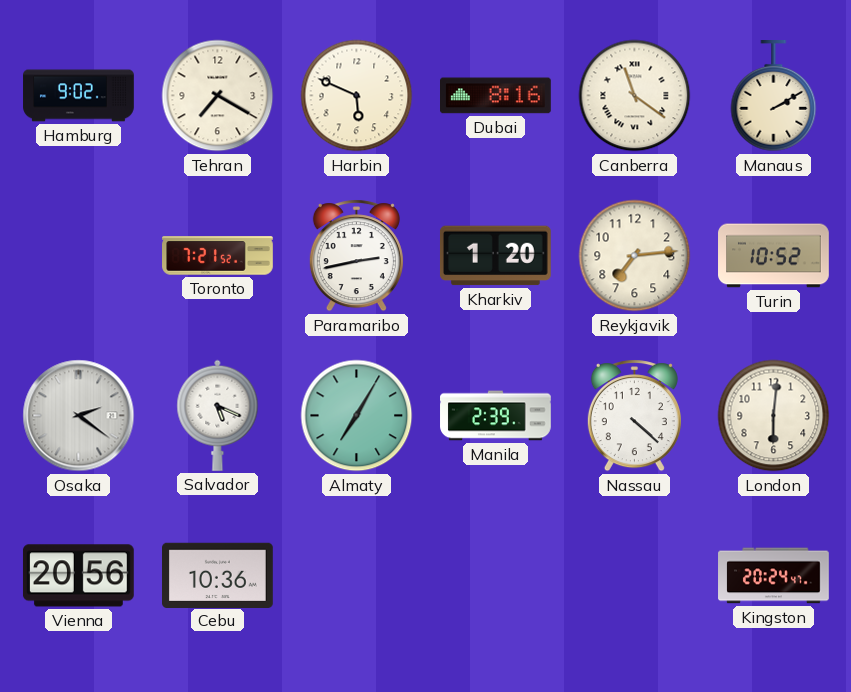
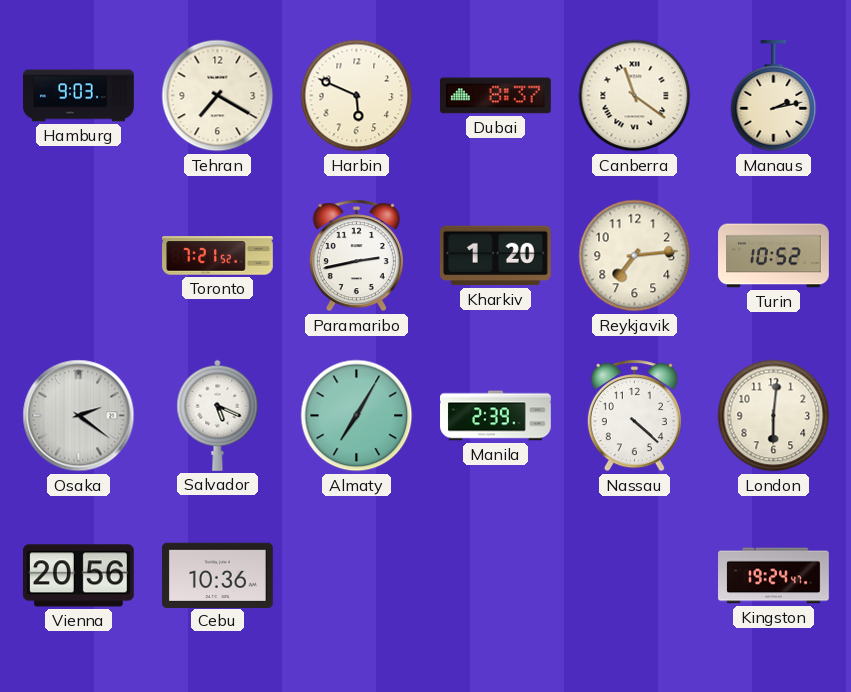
Hamburg: 9:02 -> 9:03
Dubai: 8:16 -> 8:37
Manaus: 2:10 -> 2:13
Kingston: 20:24 -> 19:24
